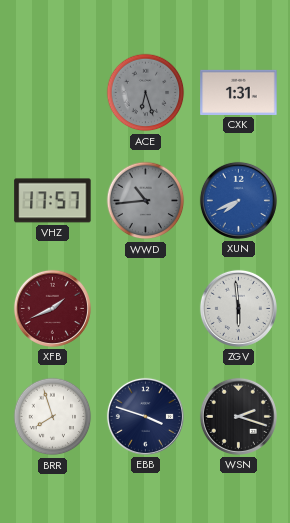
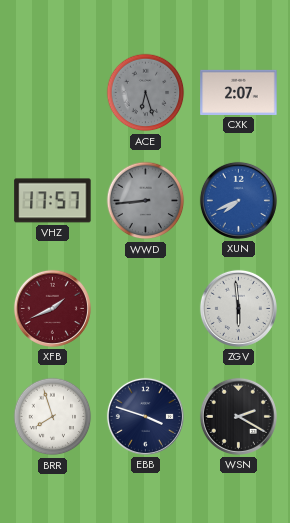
CXK: 1:31 -> 2:07
WWD: 10:44 -> 8:44
WSN: 2:18 -> 2:20
